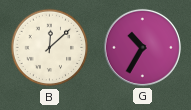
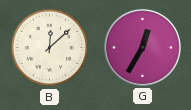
G: 10:35 -> 12:35
